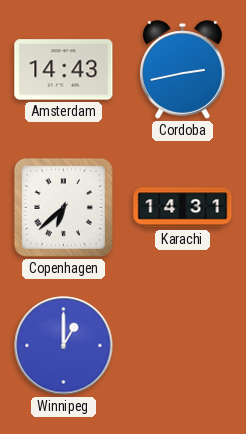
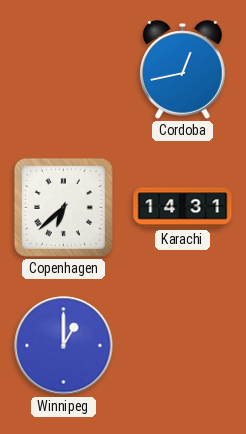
Amsterdam: 14:43 -> none
Cordoba: 2:43 -> 12:43
